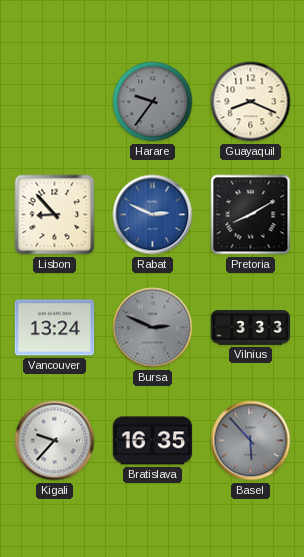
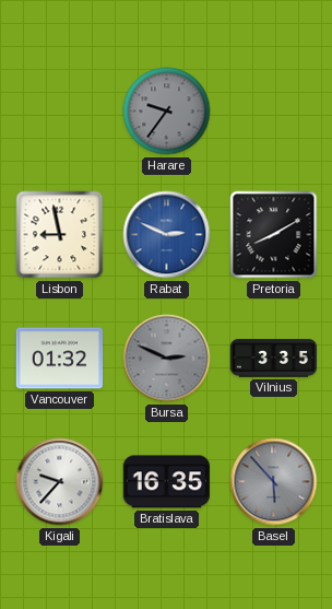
Guayaquil: 8:19 -> none
Lisbon: 8:53 -> 8:58
Vancouver: 13:24 -> 01:32
Vilnius: 3:33 -> 3:35
